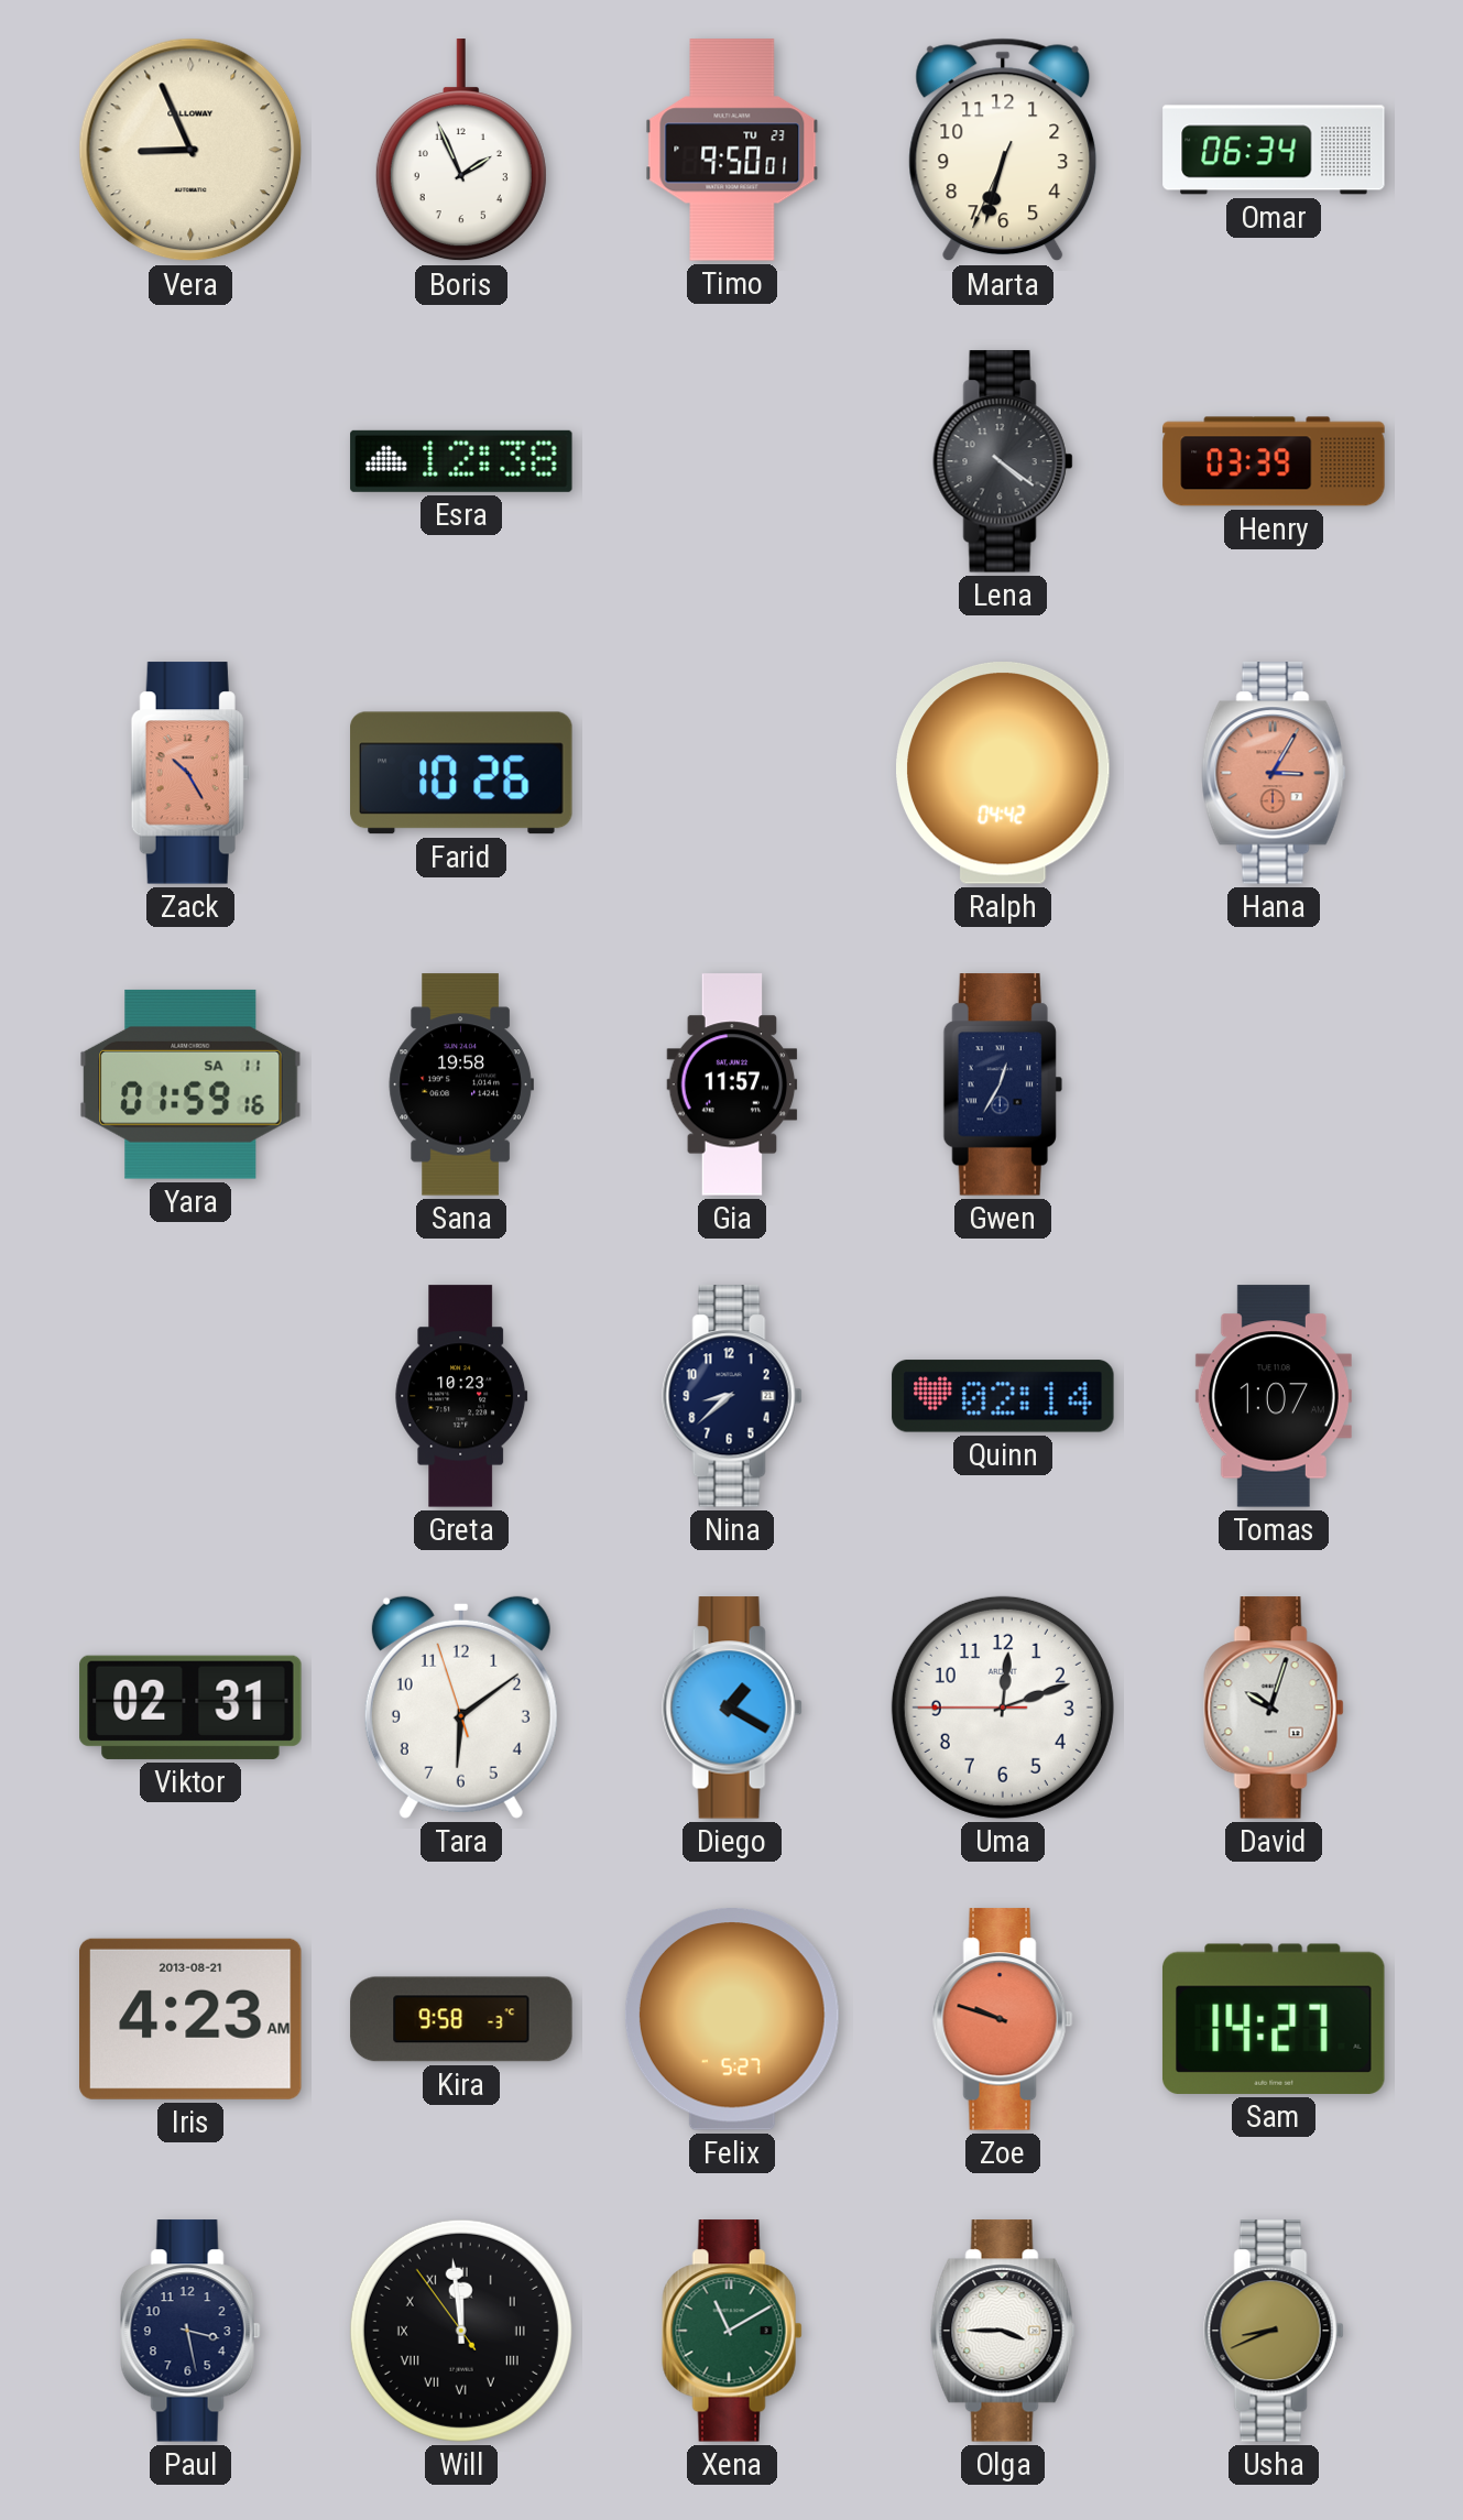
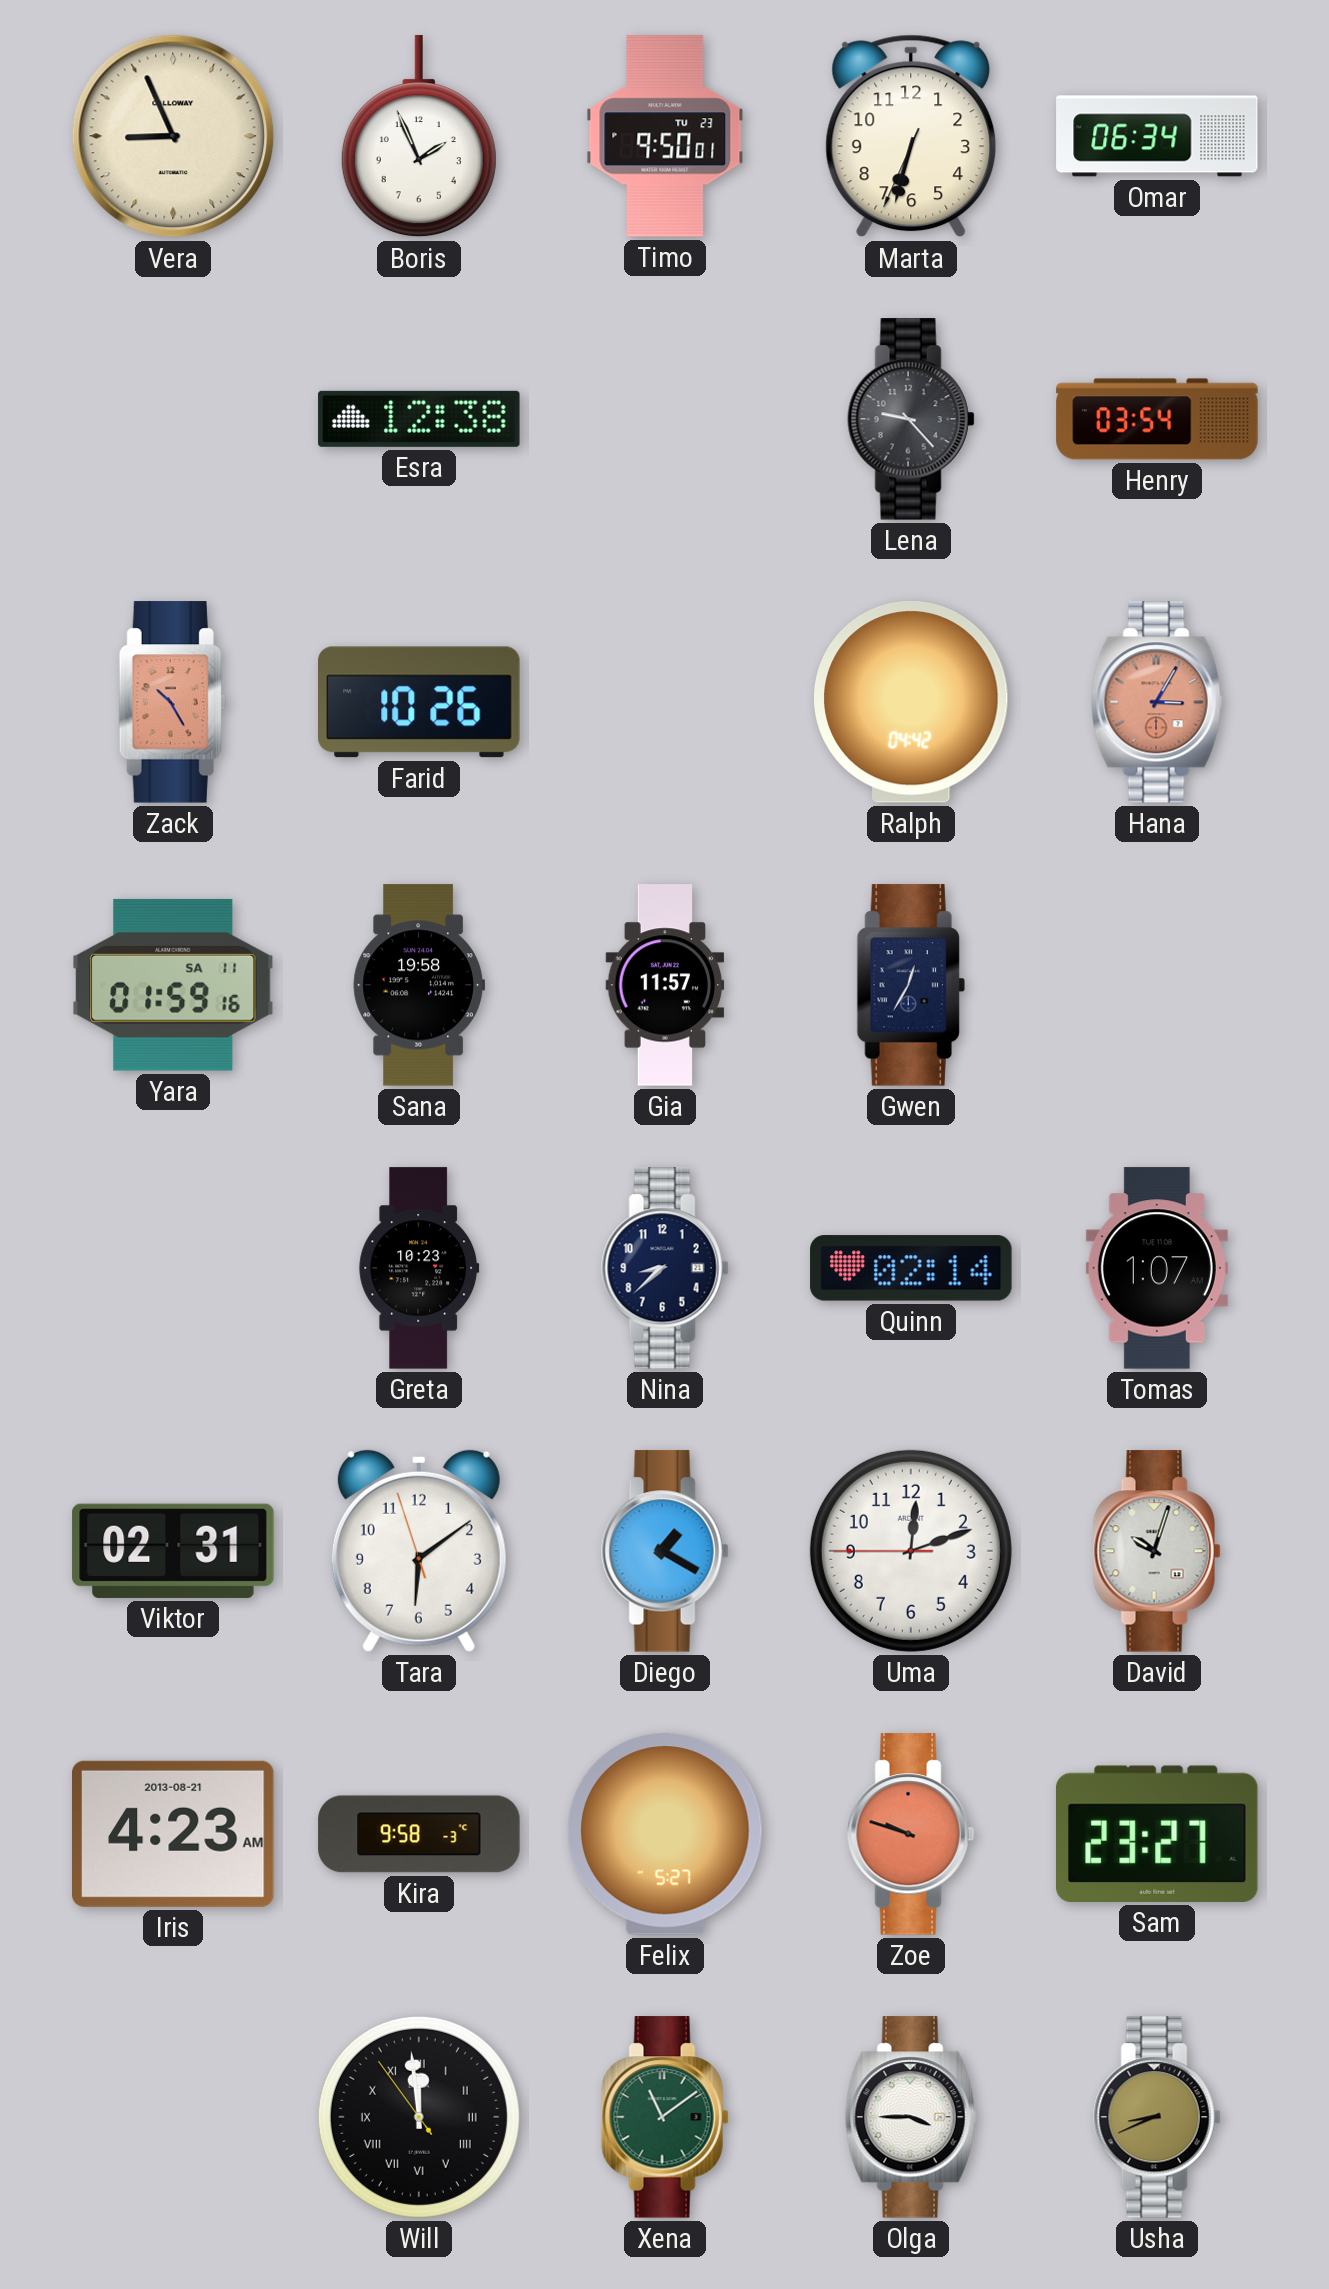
Lena: 4:21 -> 9:23
Henry: 03:39 -> 03:54
Sam: 14:27 -> 23:27
Paul: 3:28 -> none
Xena: 11:10 -> 11:09
